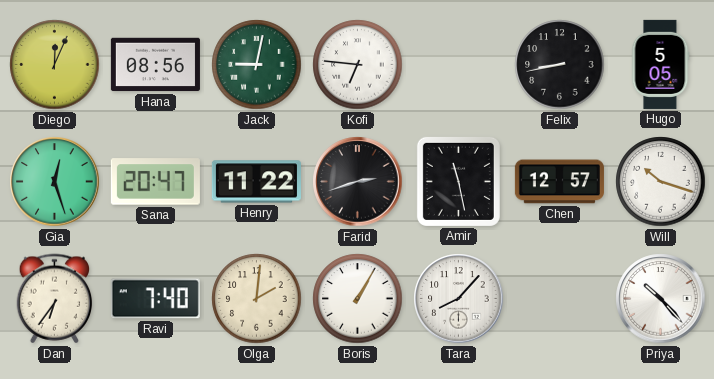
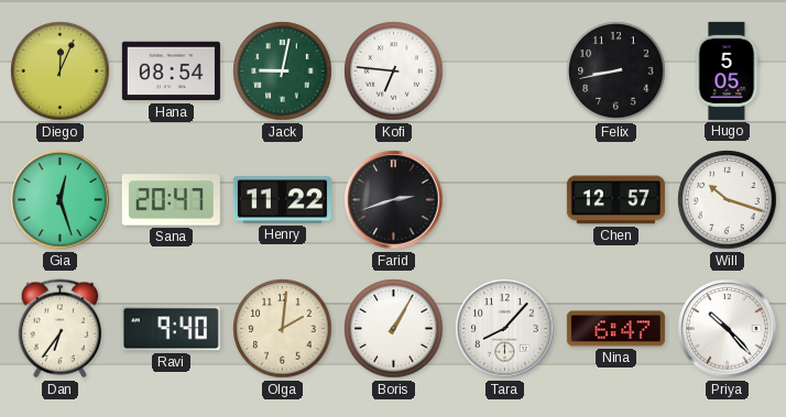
Hana: 08:56 -> 08:54
Amir: 11:28 -> none
Ravi: 7:40 -> 9:40
Nina: none -> 6:47
